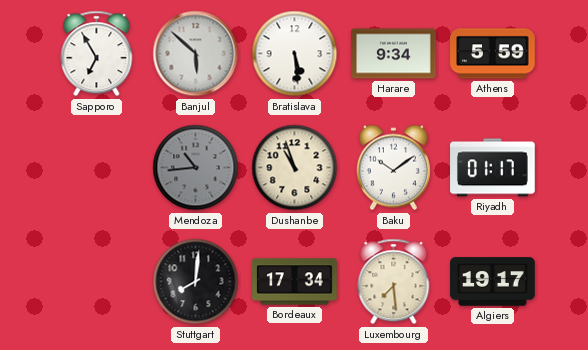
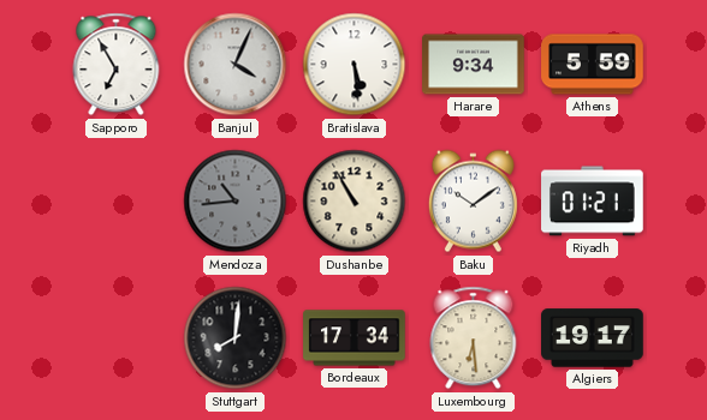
Banjul: 5:52 -> 4:04
Dushanbe: 10:57 -> 10:55
Riyadh: 01:17 -> 01:21
Luxembourg: 7:29 -> 6:29
